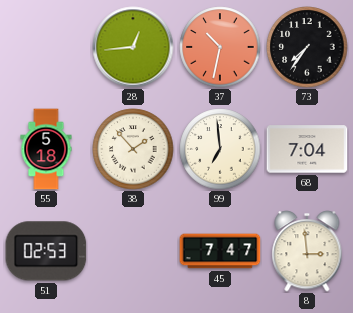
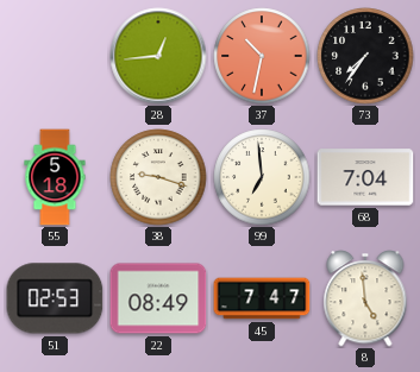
38: 1:53 -> 9:18
22: none -> 08:49
8: 2:59 -> 4:59
